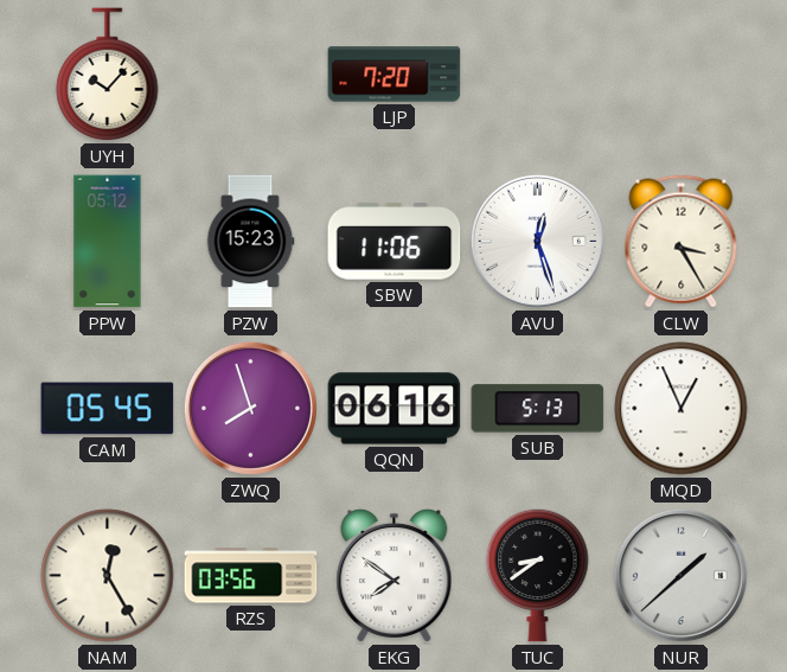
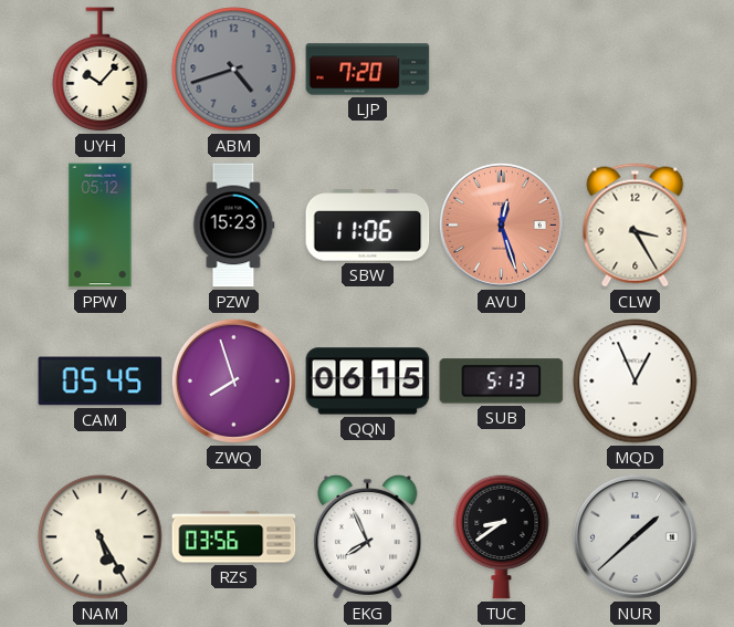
ABM: none -> 4:42
AVU dial: white -> salmon
QQN: 06:16 -> 06:15
NAM: 12:25 -> 5:25
EKG: 7:51 -> 7:56
